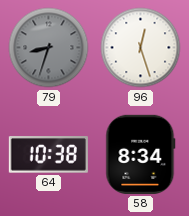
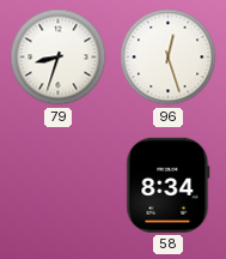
79 dial: grey -> white
64: 10:38 -> none
